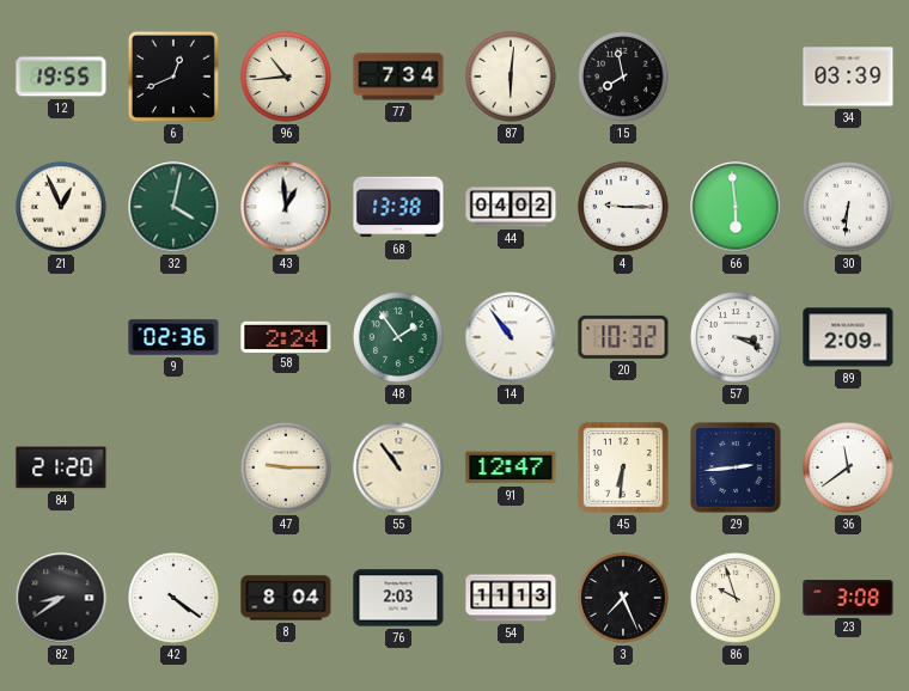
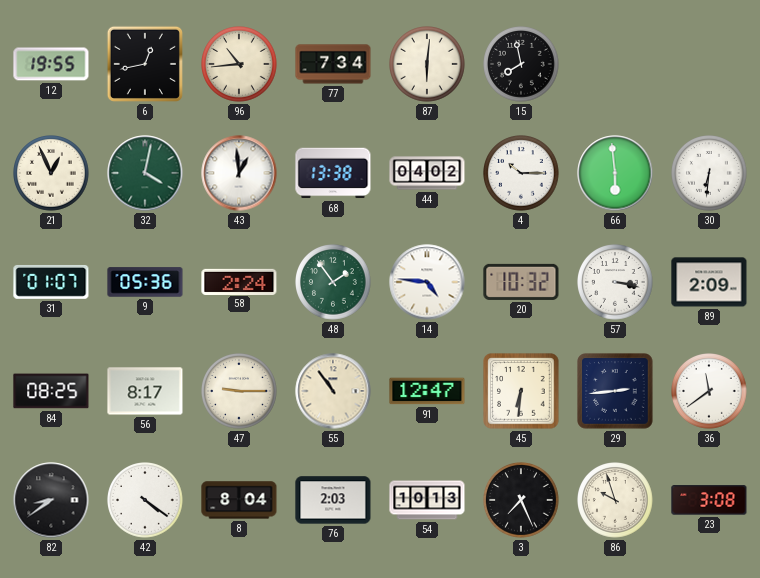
6: 12:41 -> 12:43
34: 03:39 -> none
4: 9:15 -> 10:15
31: none -> 01:07
9: 02:36 -> 05:36
14: 10:54 -> 4:46
57: 3:19 -> 3:17
84: 21:20 -> 08:25
56: none -> 8:17
54: 11:13 -> 10:13
